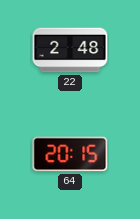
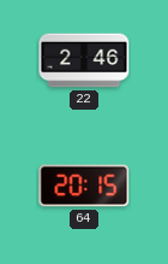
22: 2:48 -> 2:46
